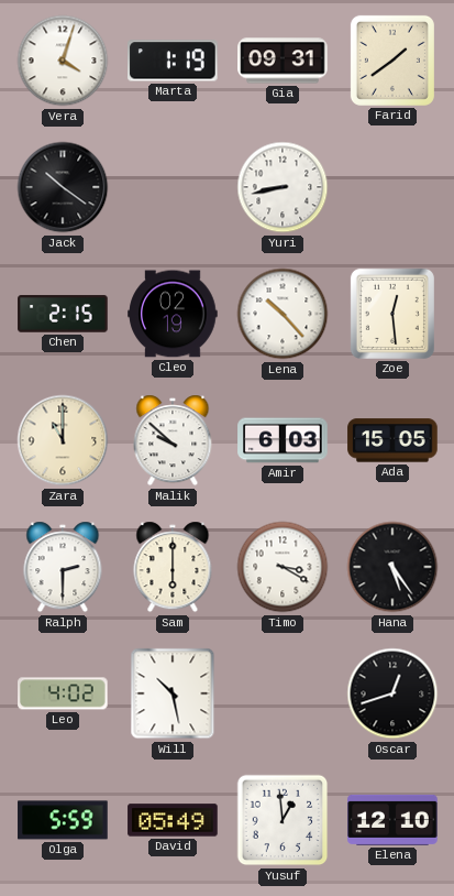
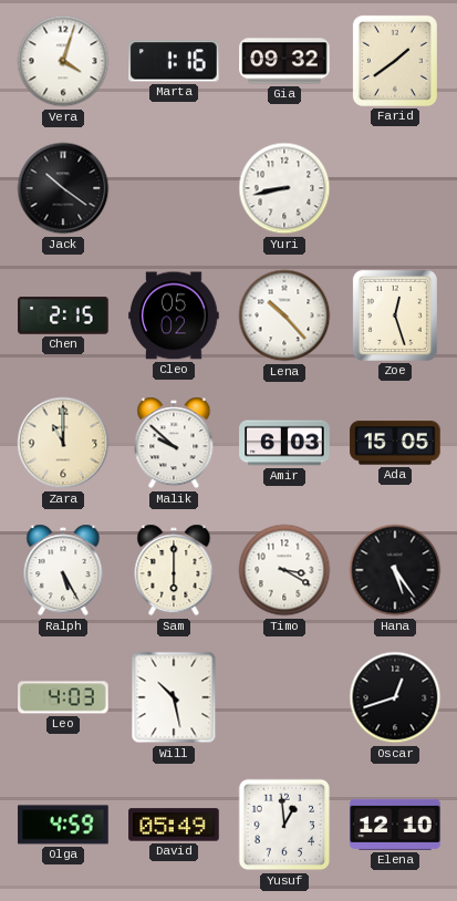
Marta: 1:19 -> 1:16
Gia: 09:31 -> 09:32
Cleo: 02:19 -> 05:02
Zoe: 12:29 -> 12:27
Ralph: 2:30 -> 5:25
Leo: 4:02 -> 4:03
Olga: 5:59 -> 4:59
